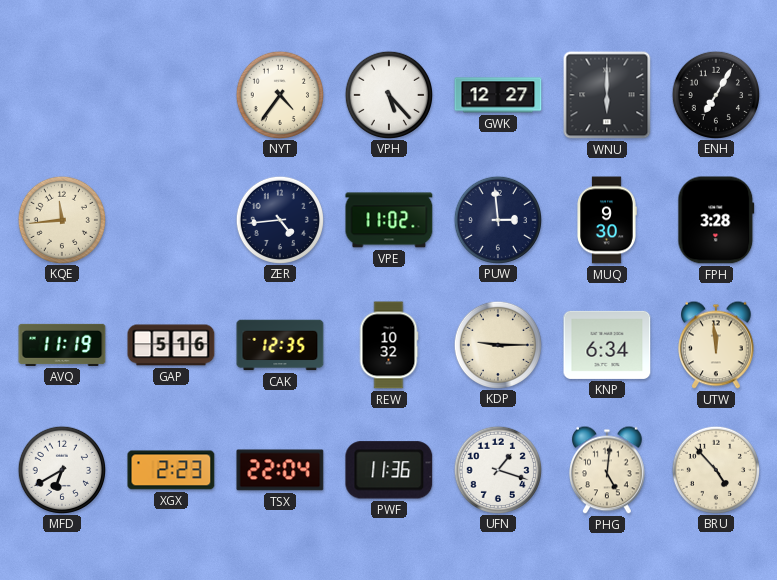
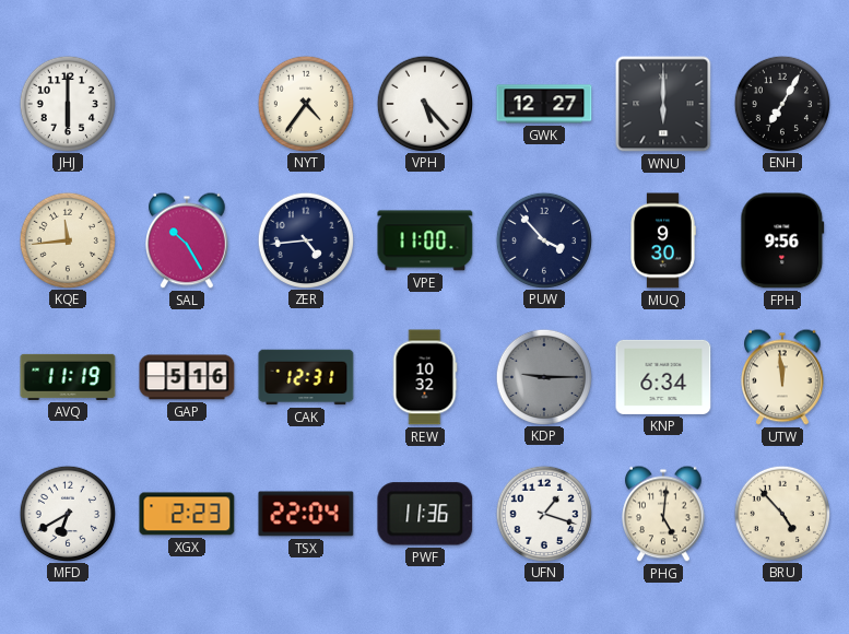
JHJ: none -> 6:00
SAL: none -> 10:25
VPE: 11:02 -> 11:00
PUW: 2:59 -> 3:53
FPH: 3:28 -> 9:56
CAK: 12:35 -> 12:31
KDP dial: cream -> grey
